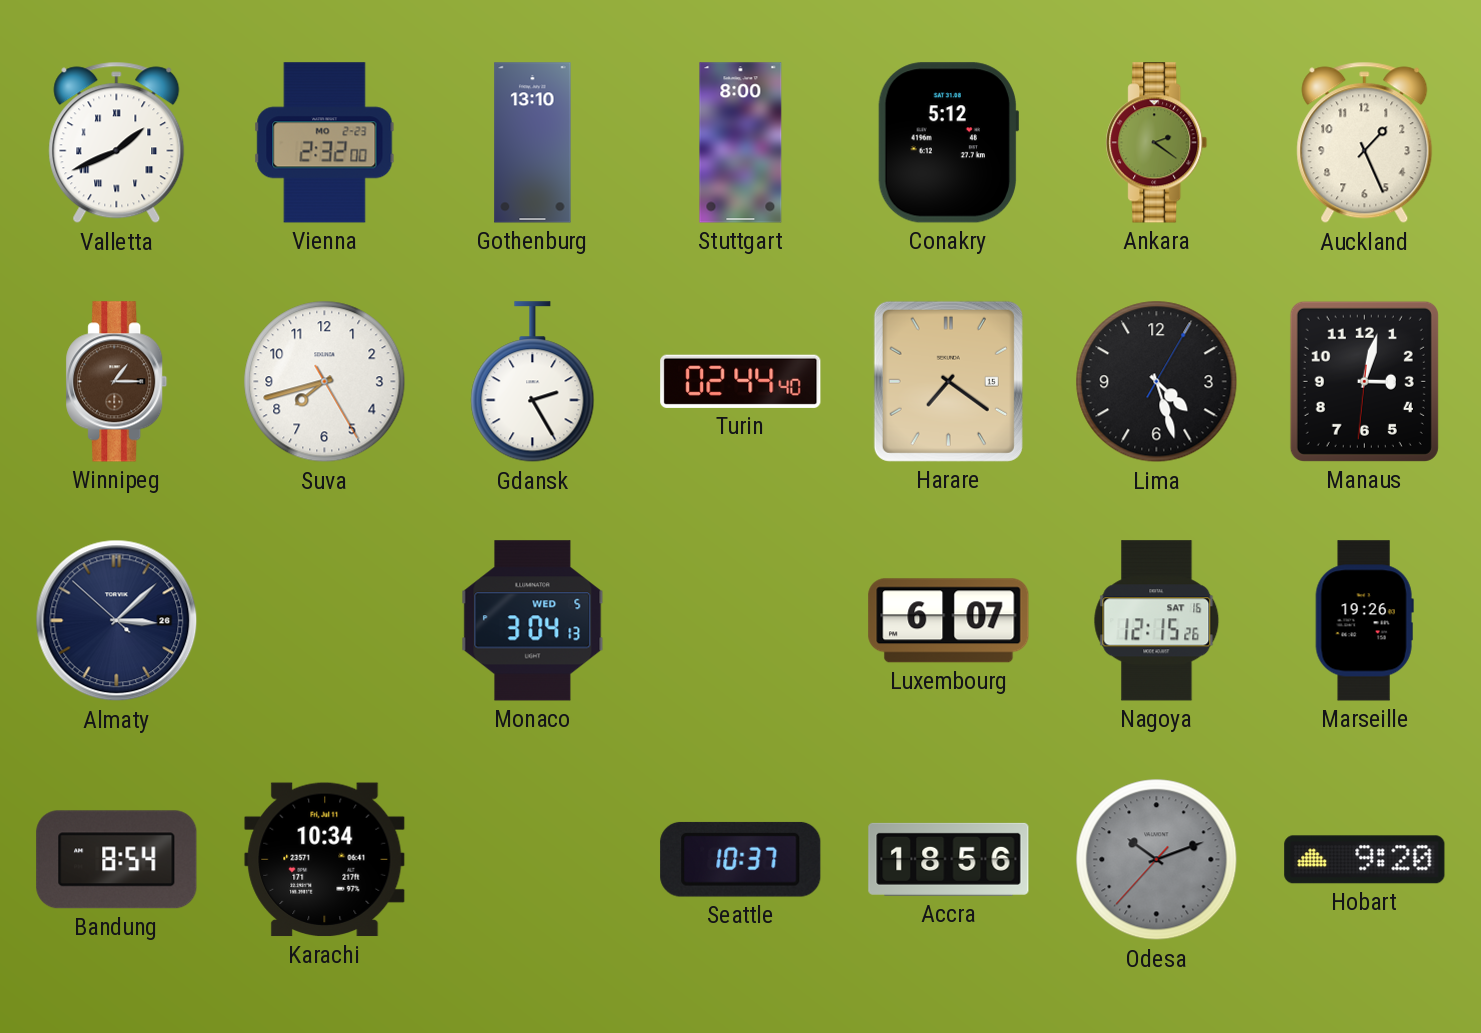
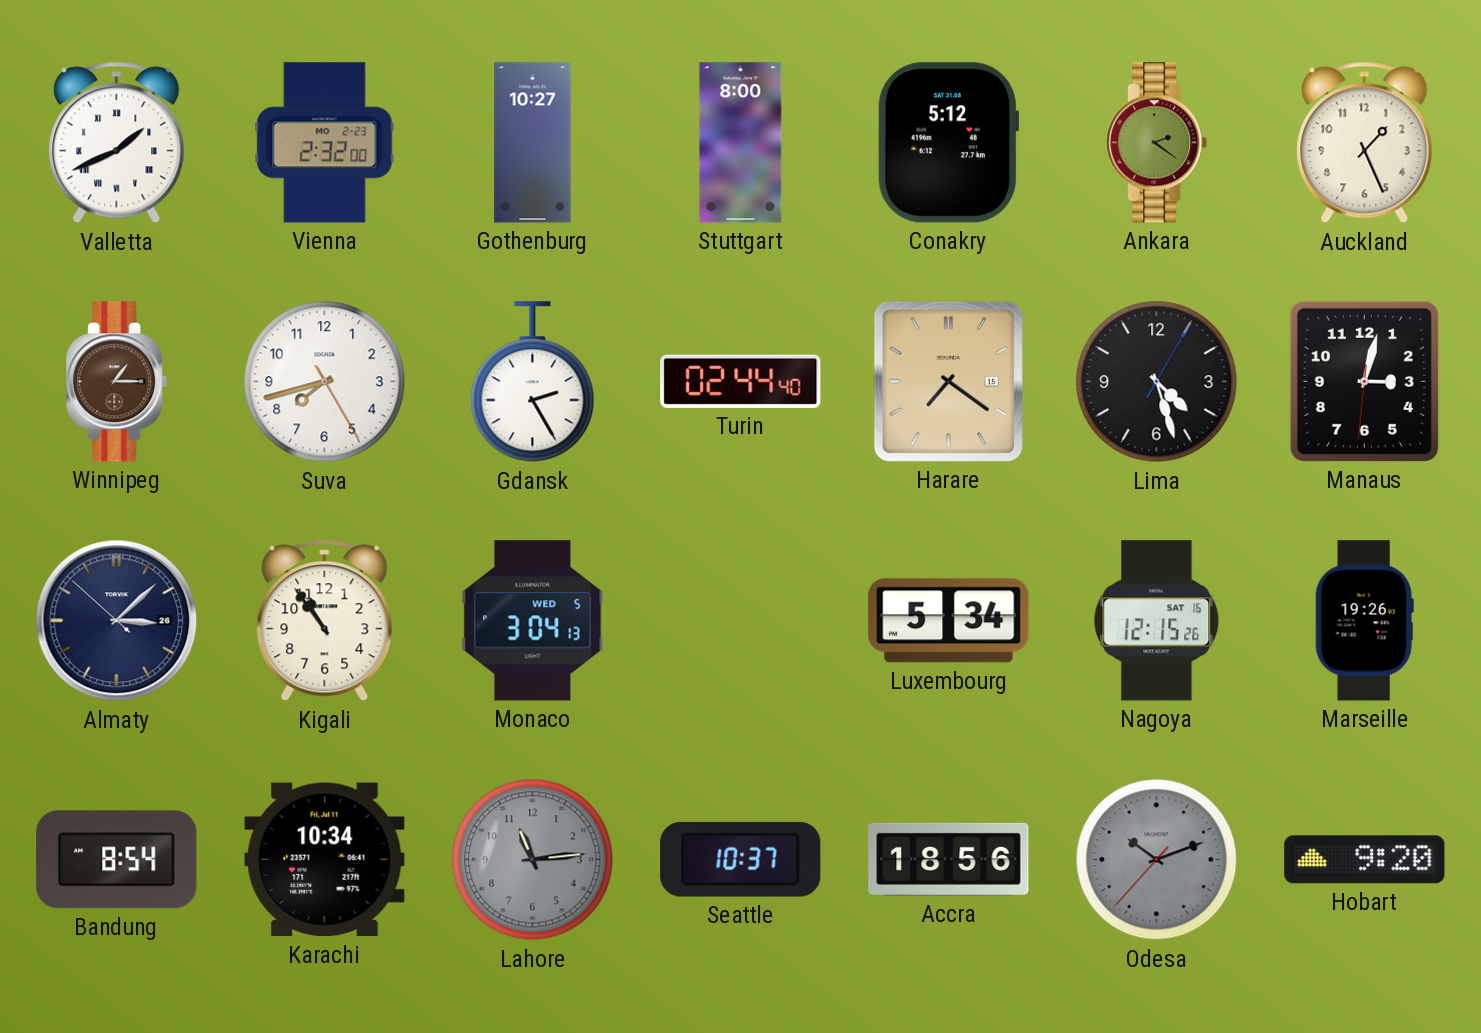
Gothenburg: 13:10 -> 10:27
Kigali: none -> 10:54
Luxembourg: 6:07 -> 5:34
Lahore: none -> 11:14
